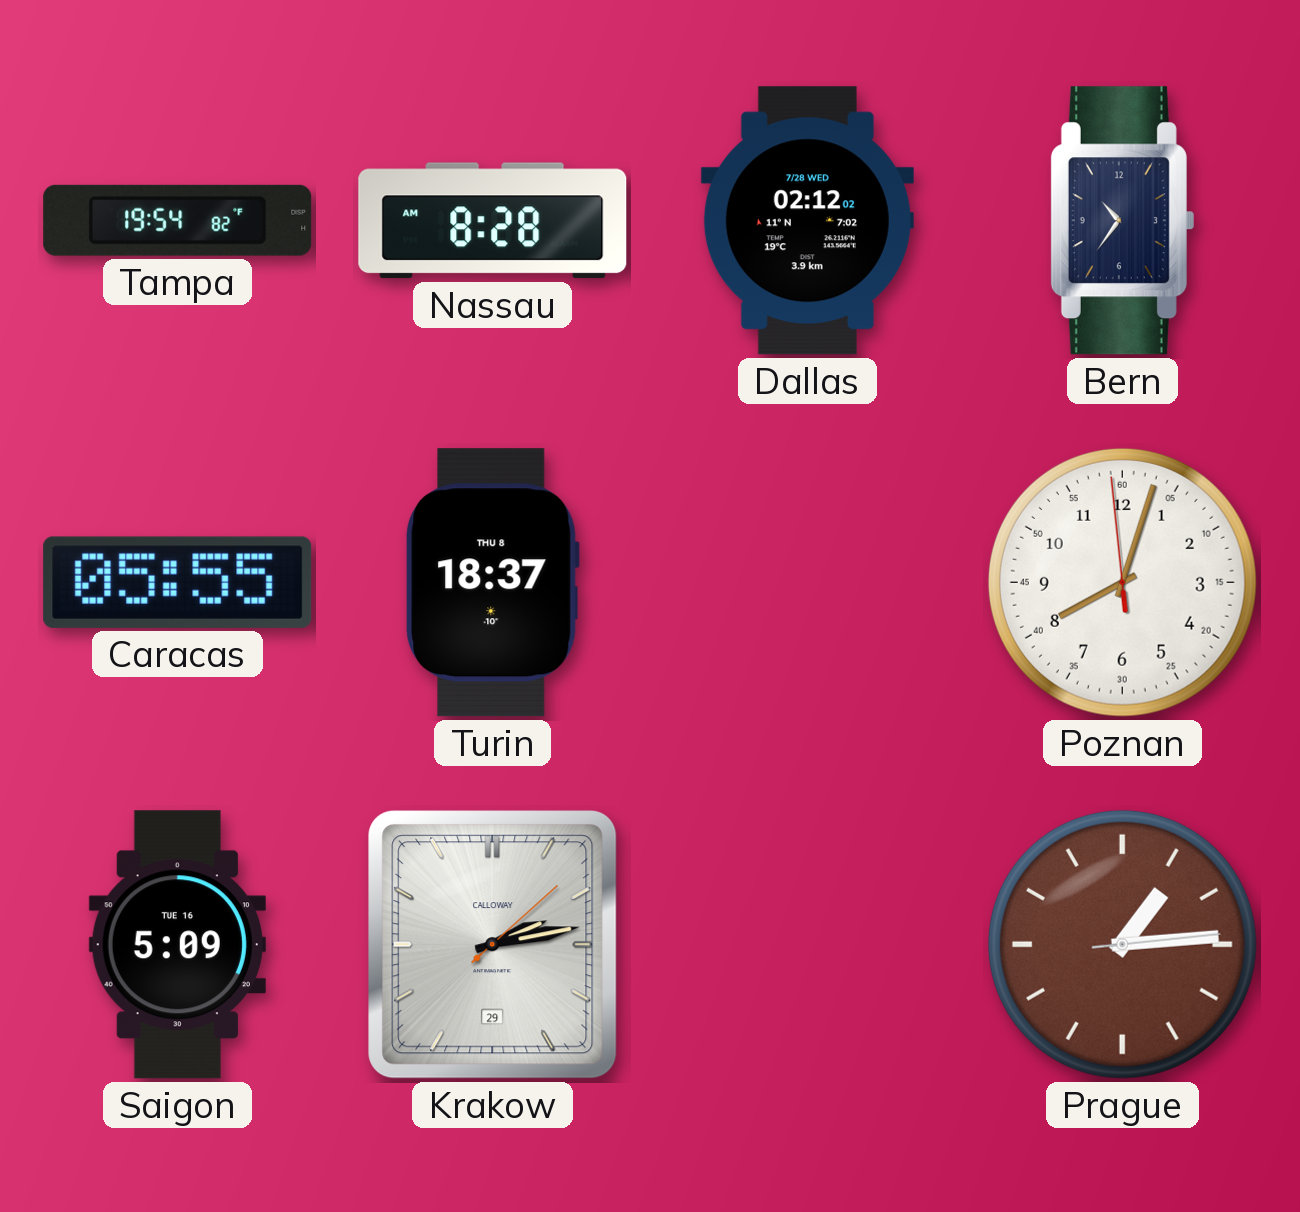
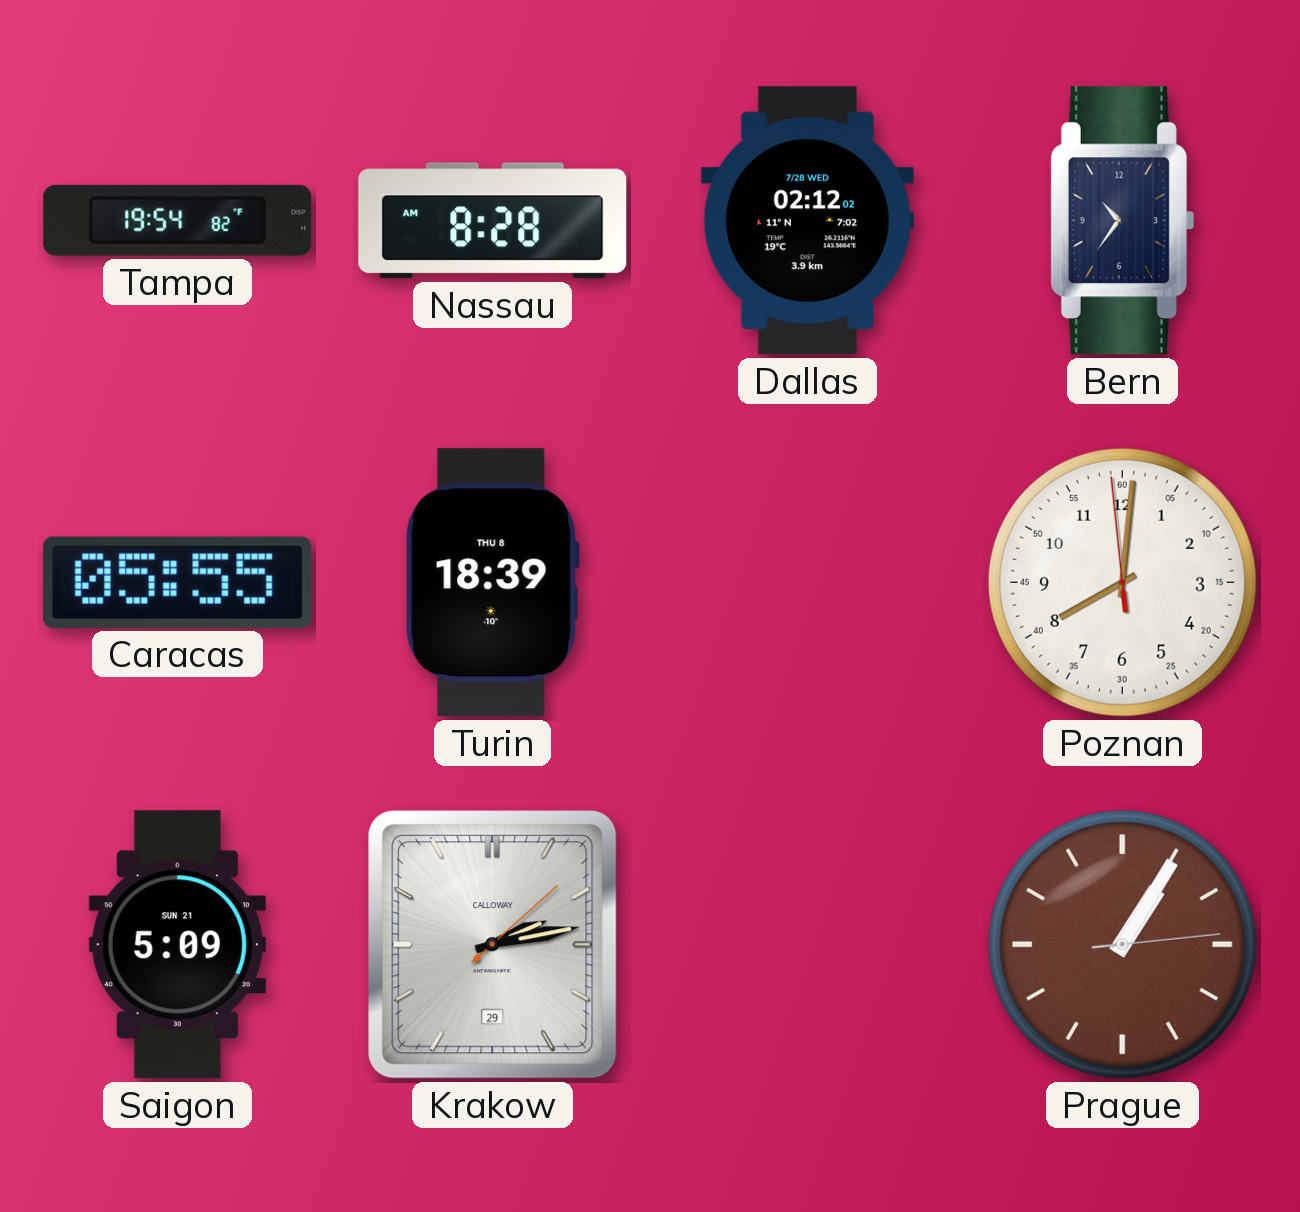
Turin: 18:37 -> 18:39
Poznan: 8:02 -> 8:00
Saigon date: TUE 16 -> SUN 21
Prague: 1:14 -> 1:05
